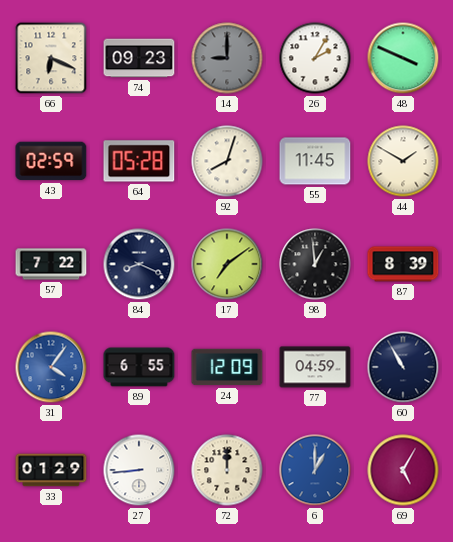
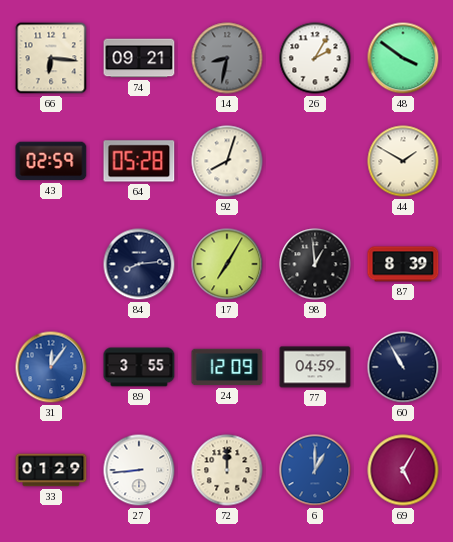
66: 6:19 -> 6:16
74: 09:23 -> 09:21
14: 9:00 -> 8:32
48: 3:49 -> 3:51
55: 11:45 -> none
57: 7:22 -> none
84: 8:19 -> 8:14
17: 7:09 -> 7:05
31: 4:06 -> 12:06
89: 6:55 -> 3:55
